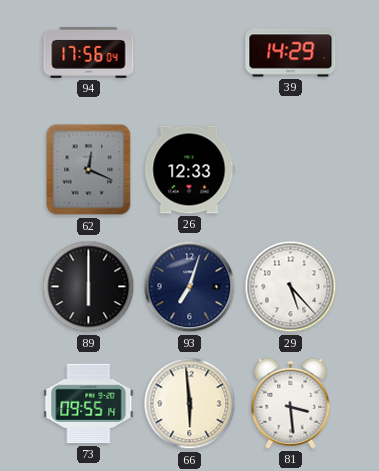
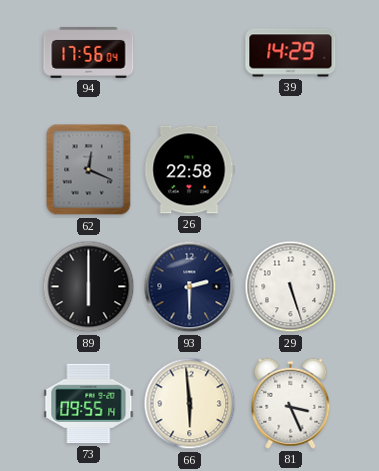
26: 12:33 -> 22:58
93: 7:03 -> 2:30
29: 5:23 -> 5:27
81: 3:29 -> 3:26
